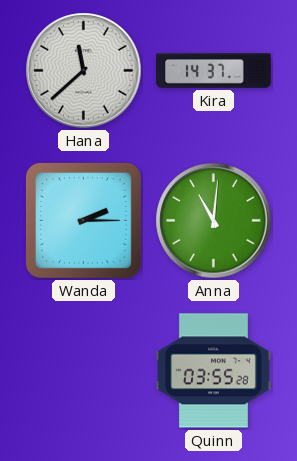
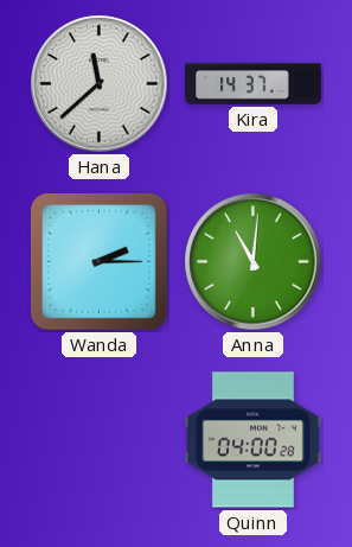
Quinn: 03:55 -> 04:00
